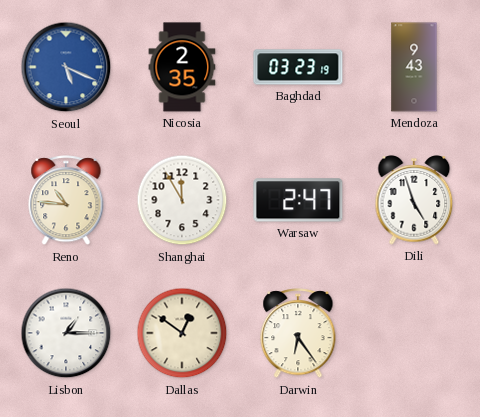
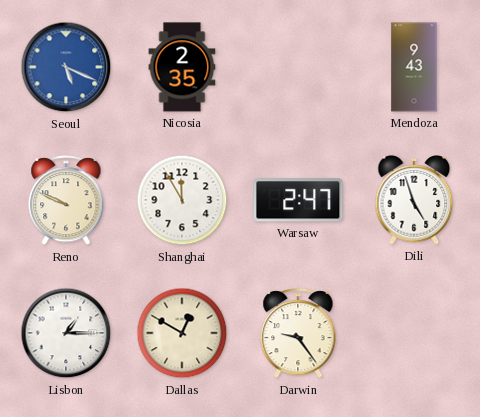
Baghdad: 03:23 -> none
Reno: 10:46 -> 9:49
Dallas: 12:51 -> 12:50
Darwin: 6:24 -> 9:24
